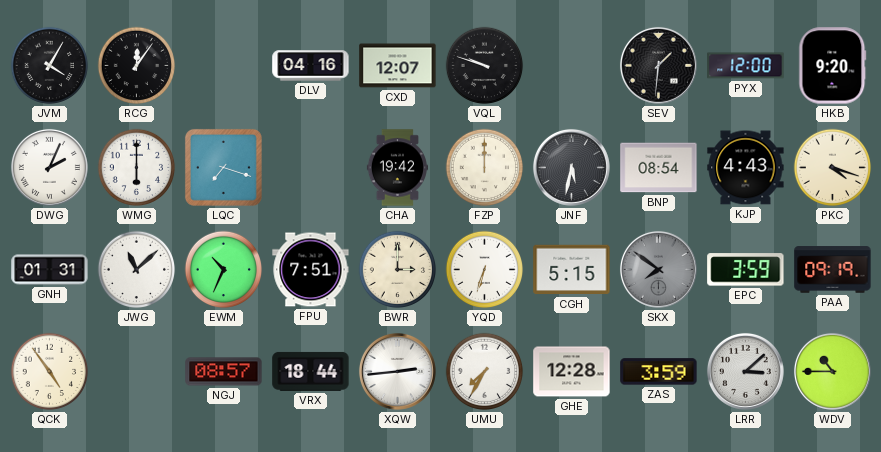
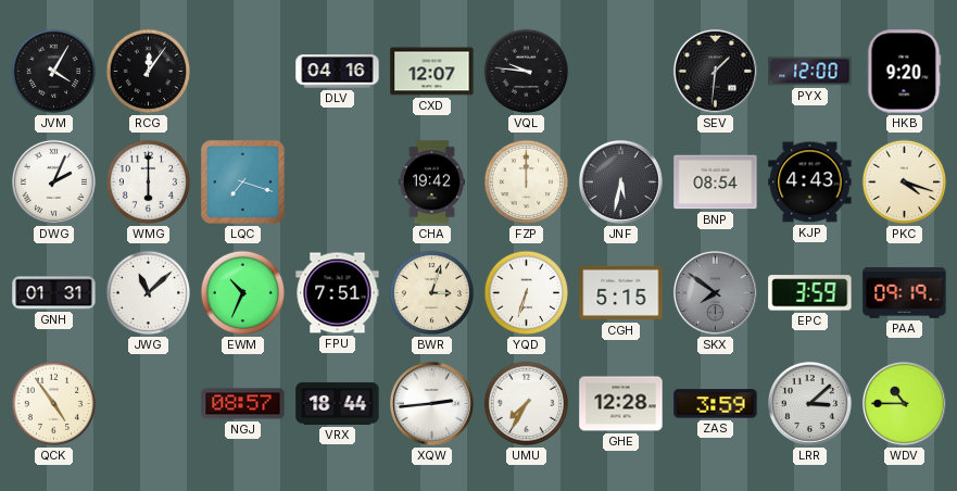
VQL: 9:48 -> 9:46
BWR: 3:00 -> 3:03
